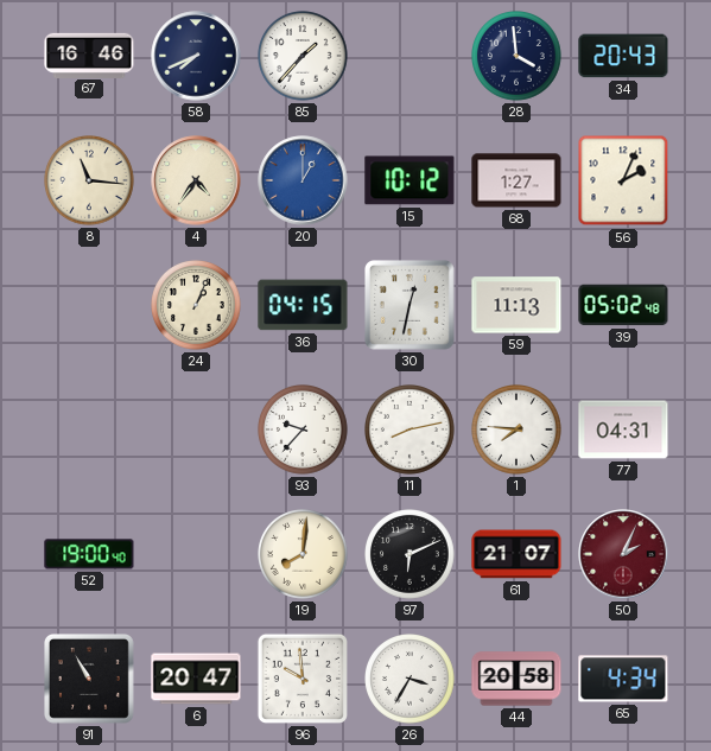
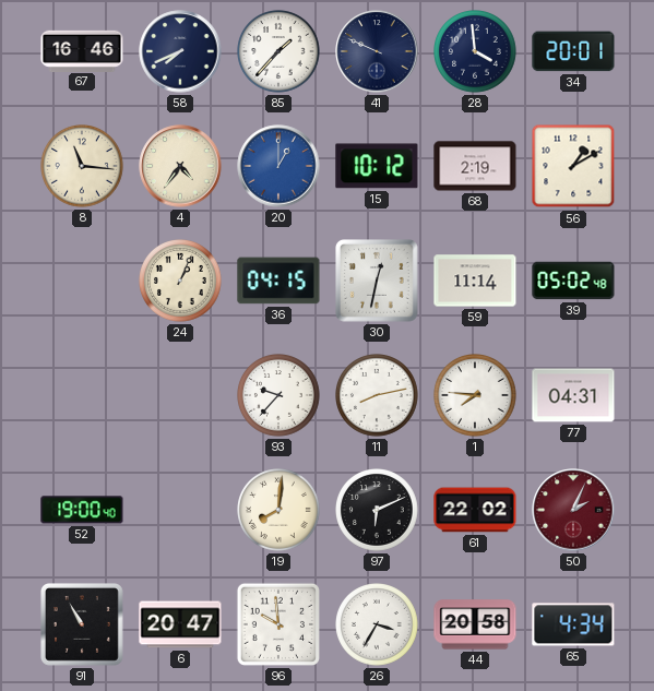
41: none -> 9:49
34: 20:43 -> 20:01
68: 1:27 -> 2:19
56: 2:04 -> 1:10
59: 11:13 -> 11:14
61: 21:07 -> 22:02
